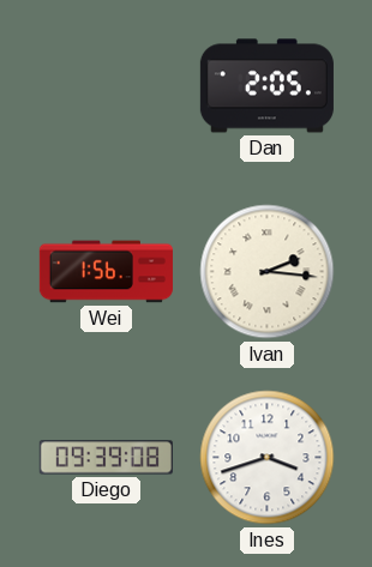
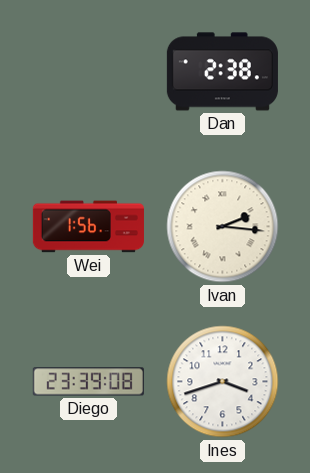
Dan: 2:05 -> 2:38
Diego: 09:39 -> 23:39
